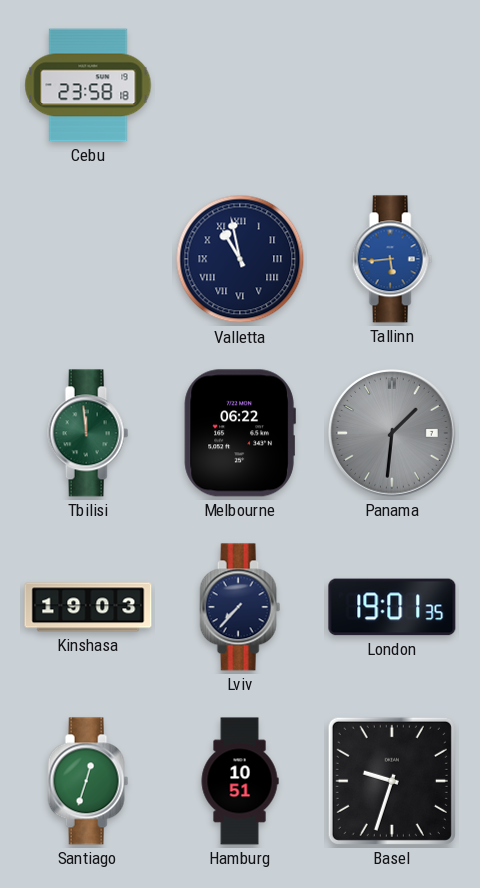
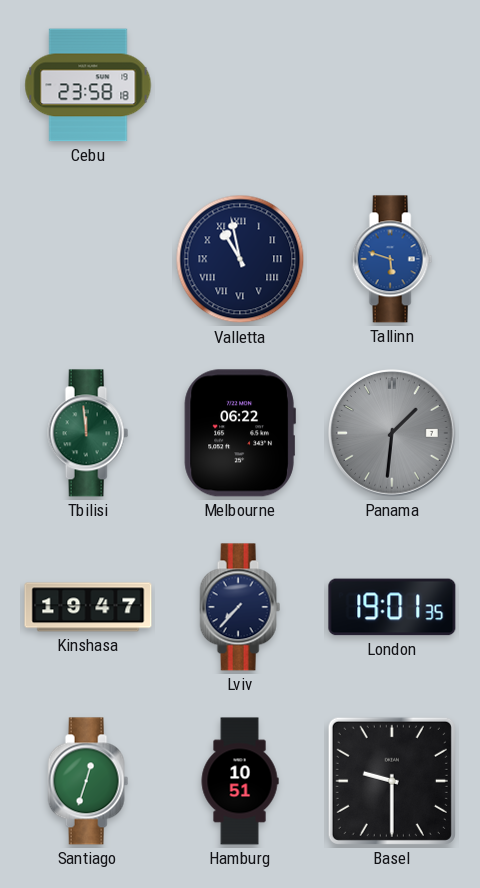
Tallinn: 5:44 -> 5:48
Kinshasa: 19:03 -> 19:47
Basel: 9:33 -> 9:30
